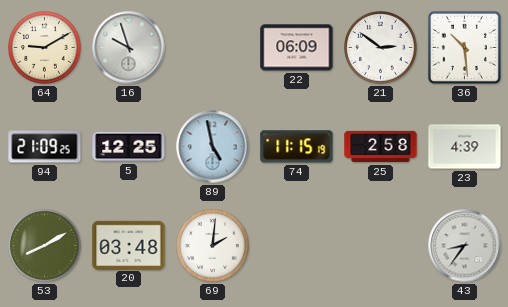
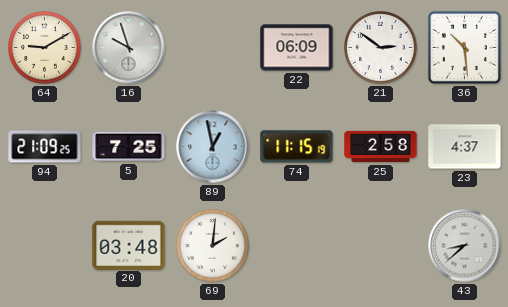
5: 12:25 -> 7:25
89: 4:58 -> 12:58
23: 4:39 -> 4:37
53: 8:10 -> none
43: 8:36 -> 8:38
